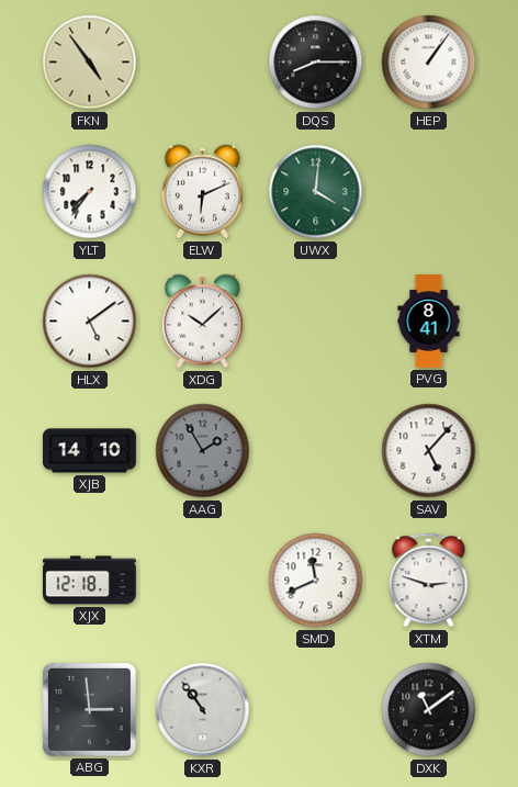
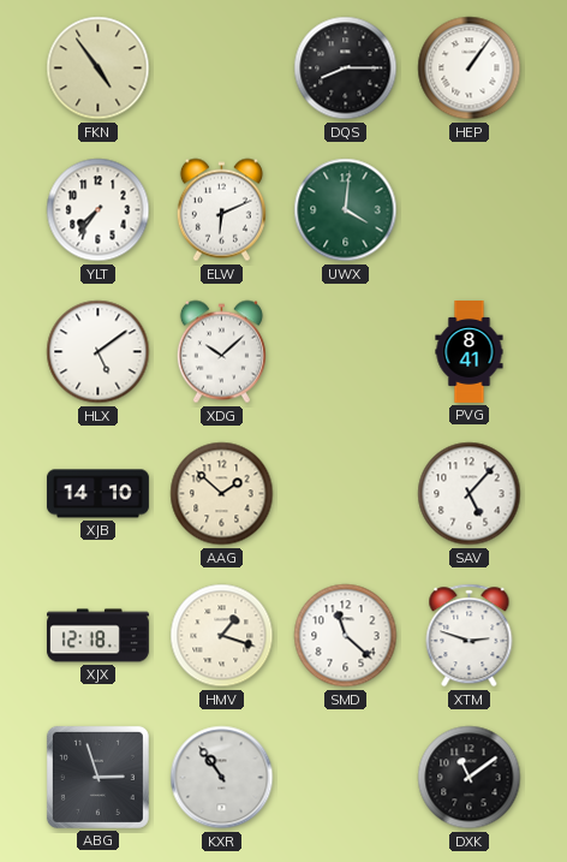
AAG: 1:55 -> 1:52
AAG dial: grey -> cream
HMV: none -> 1:18
SMD: 11:41 -> 11:22
ABG: 2:59 -> 2:57
